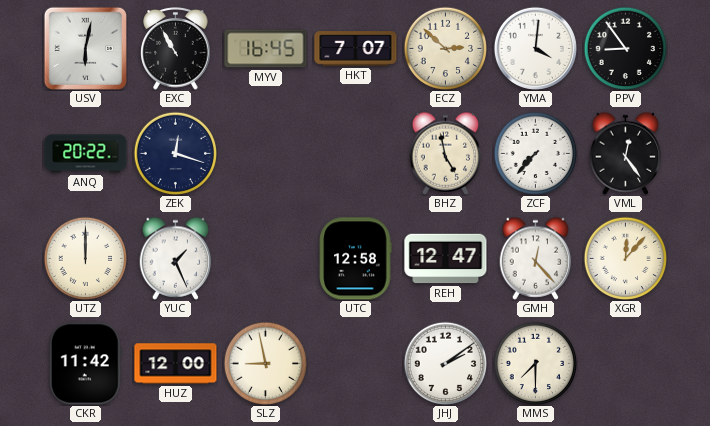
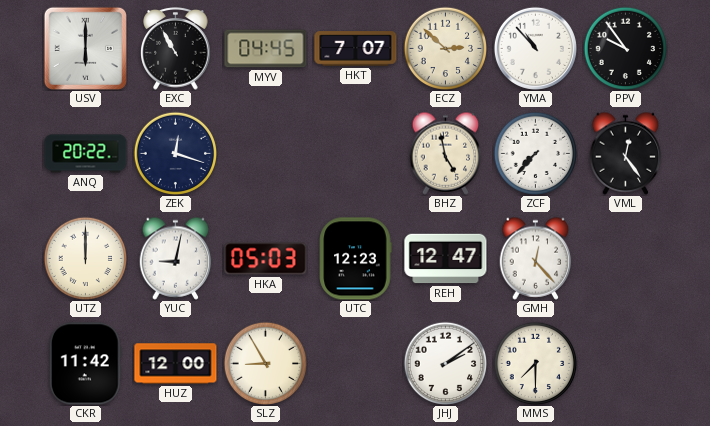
USV: 6:02 -> 6:00
MYV: 16:45 -> 04:45
YMA: 4:01 -> 10:53
PPV: 8:54 -> 9:54
YUC: 1:26 -> 9:02
HKA: none -> 05:03
UTC: 12:58 -> 12:23
XGR: 12:07 -> none
SLZ: 8:58 -> 8:55
